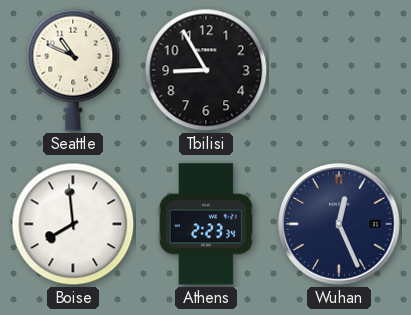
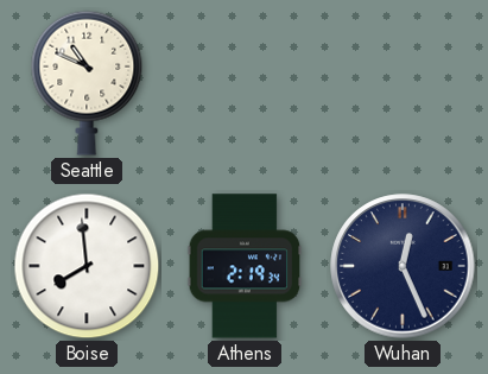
Tbilisi: 8:55 -> none
Athens: 2:23 -> 2:19
